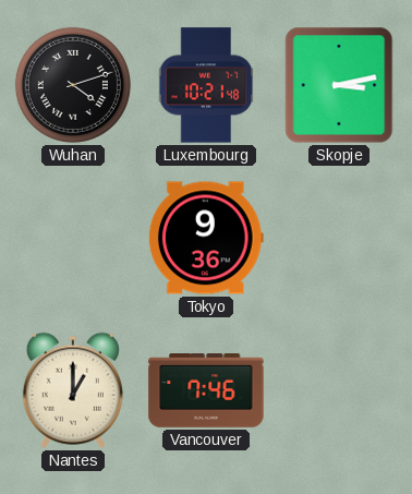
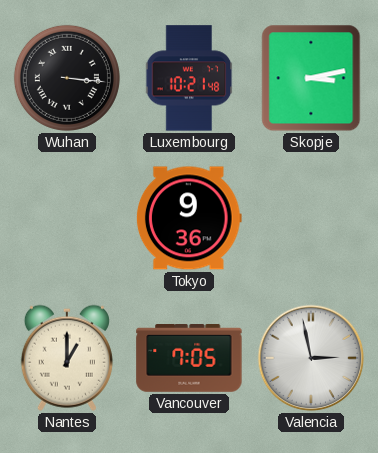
Wuhan: 4:12 -> 3:16
Vancouver: 7:46 -> 7:05
Valencia: none -> 2:58
